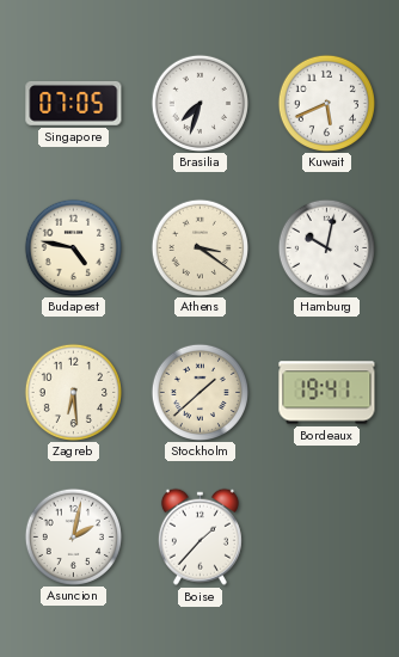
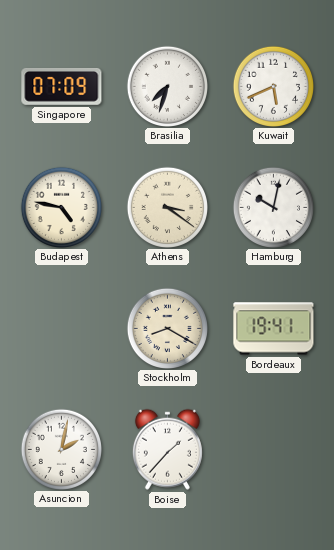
Singapore: 07:05 -> 07:09
Zagreb: 6:29 -> none
Stockholm: 1:38 -> 8:20
